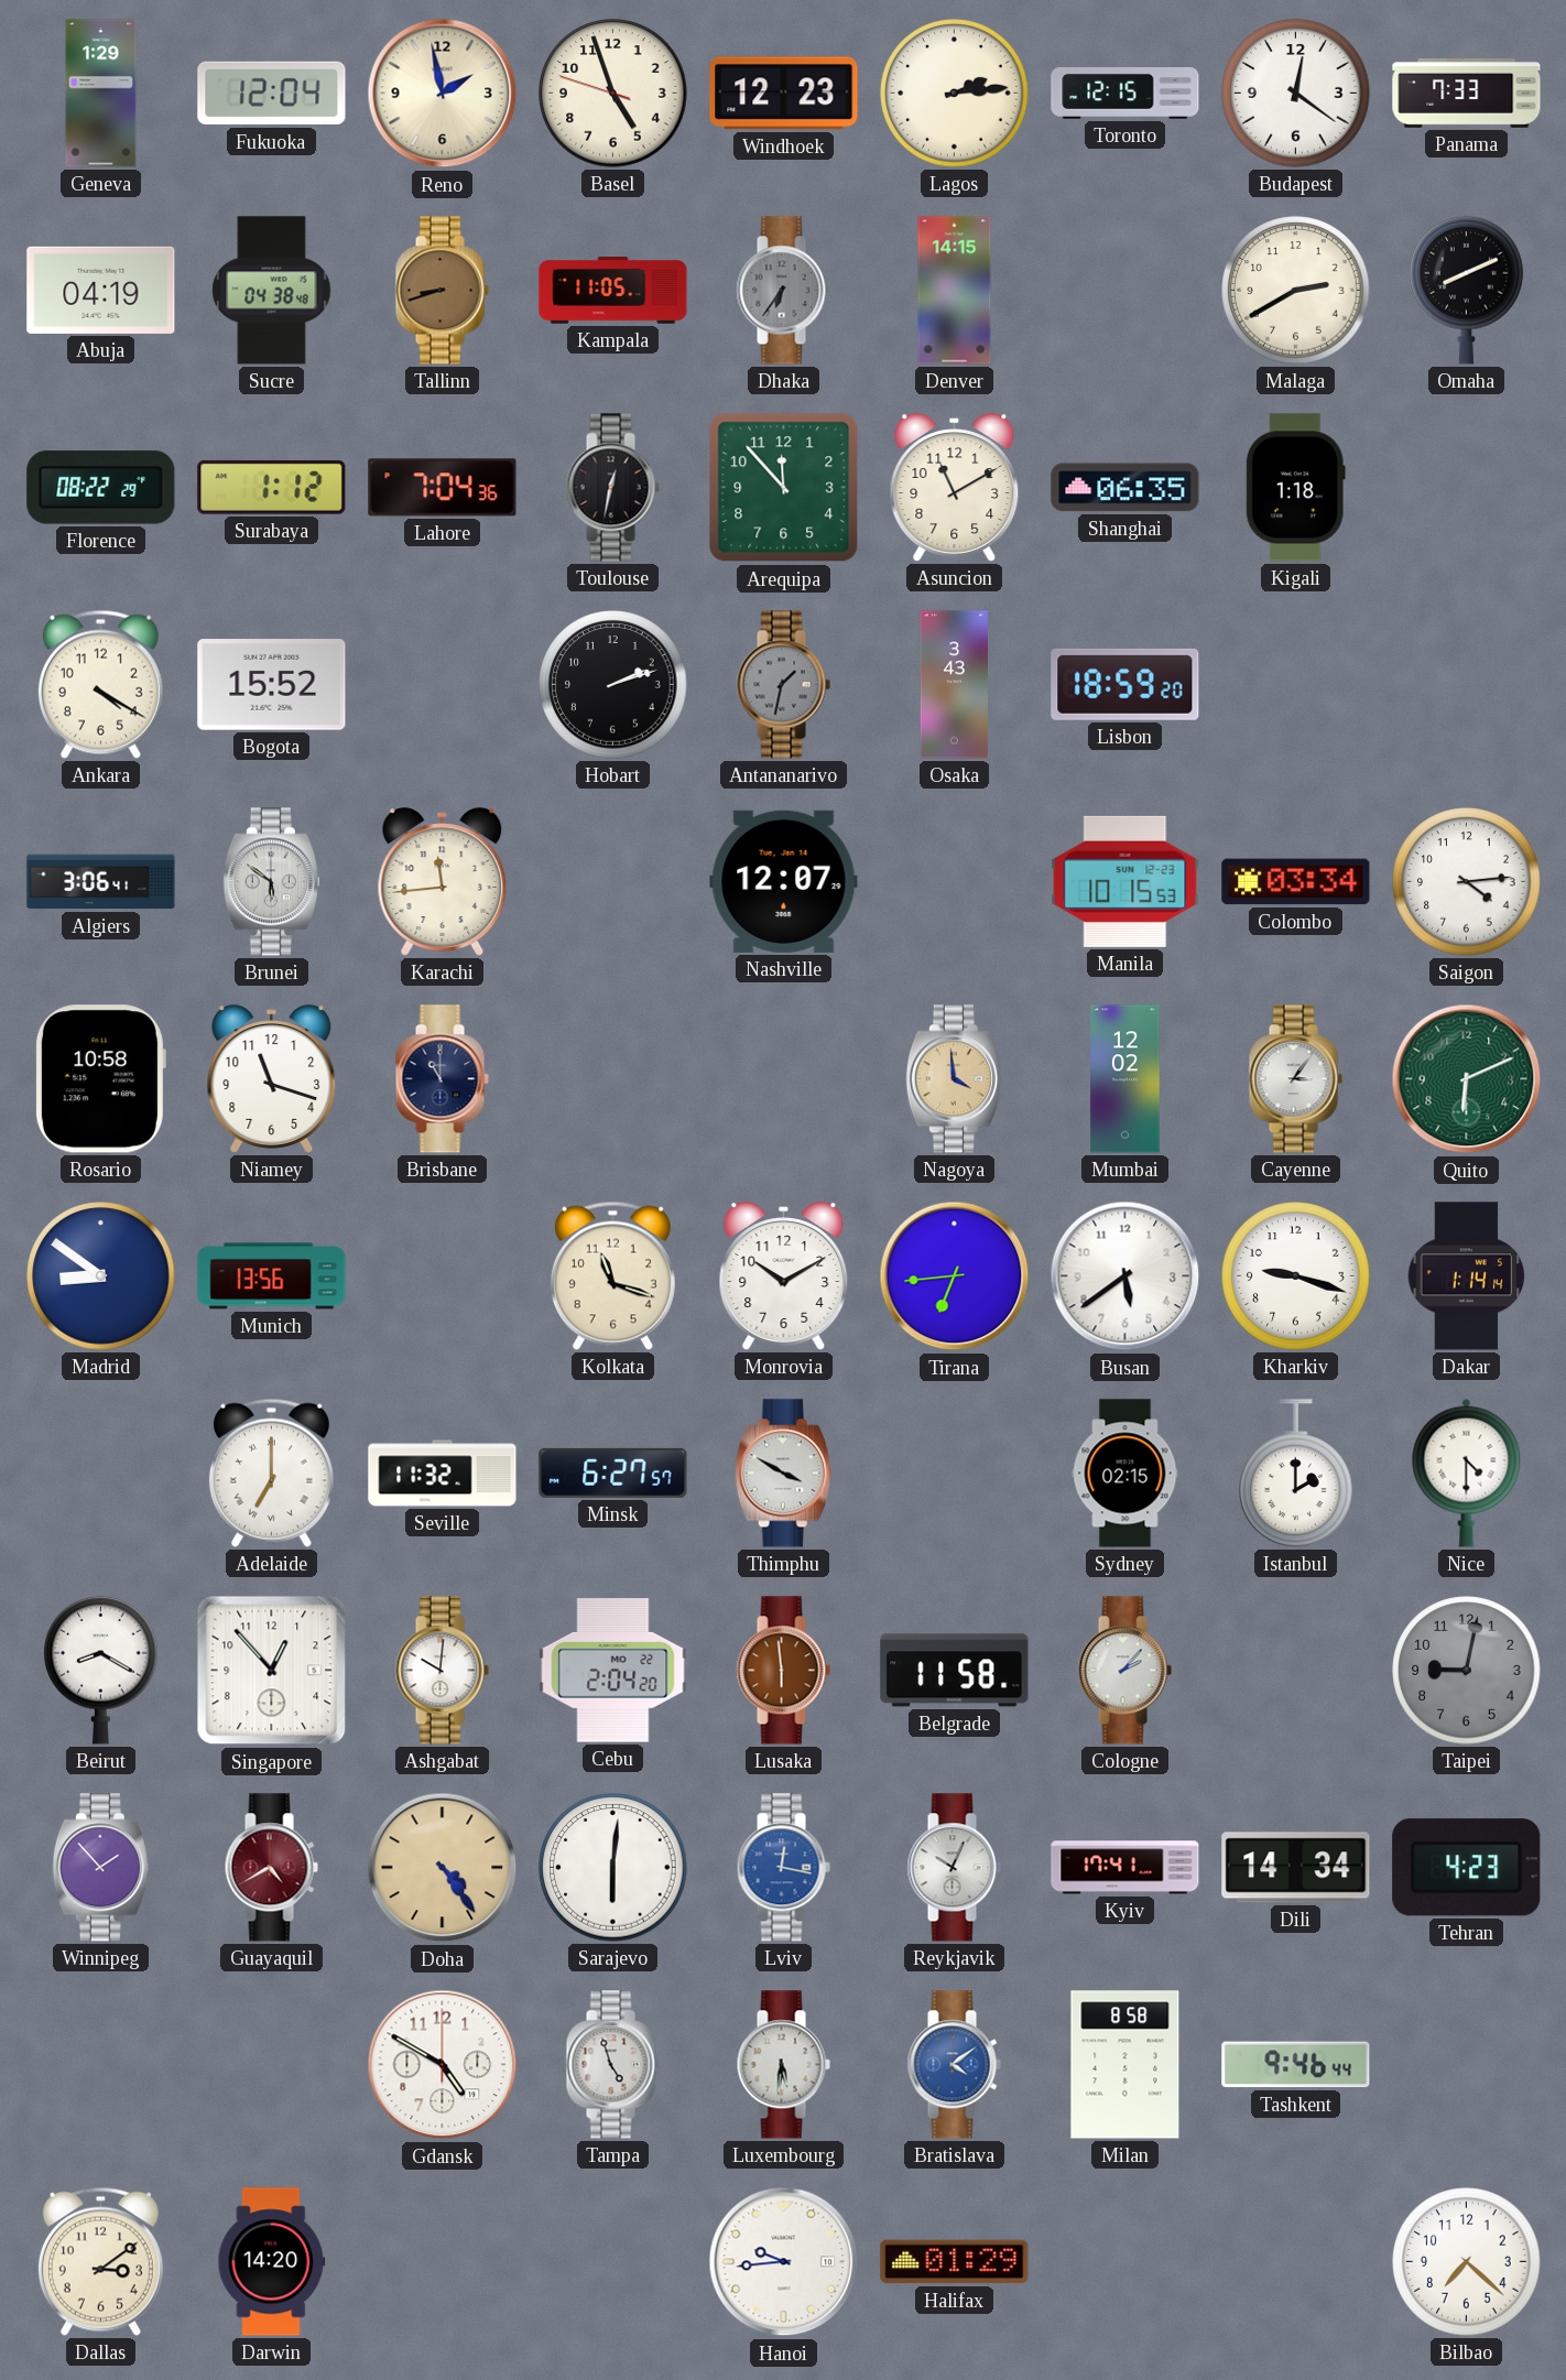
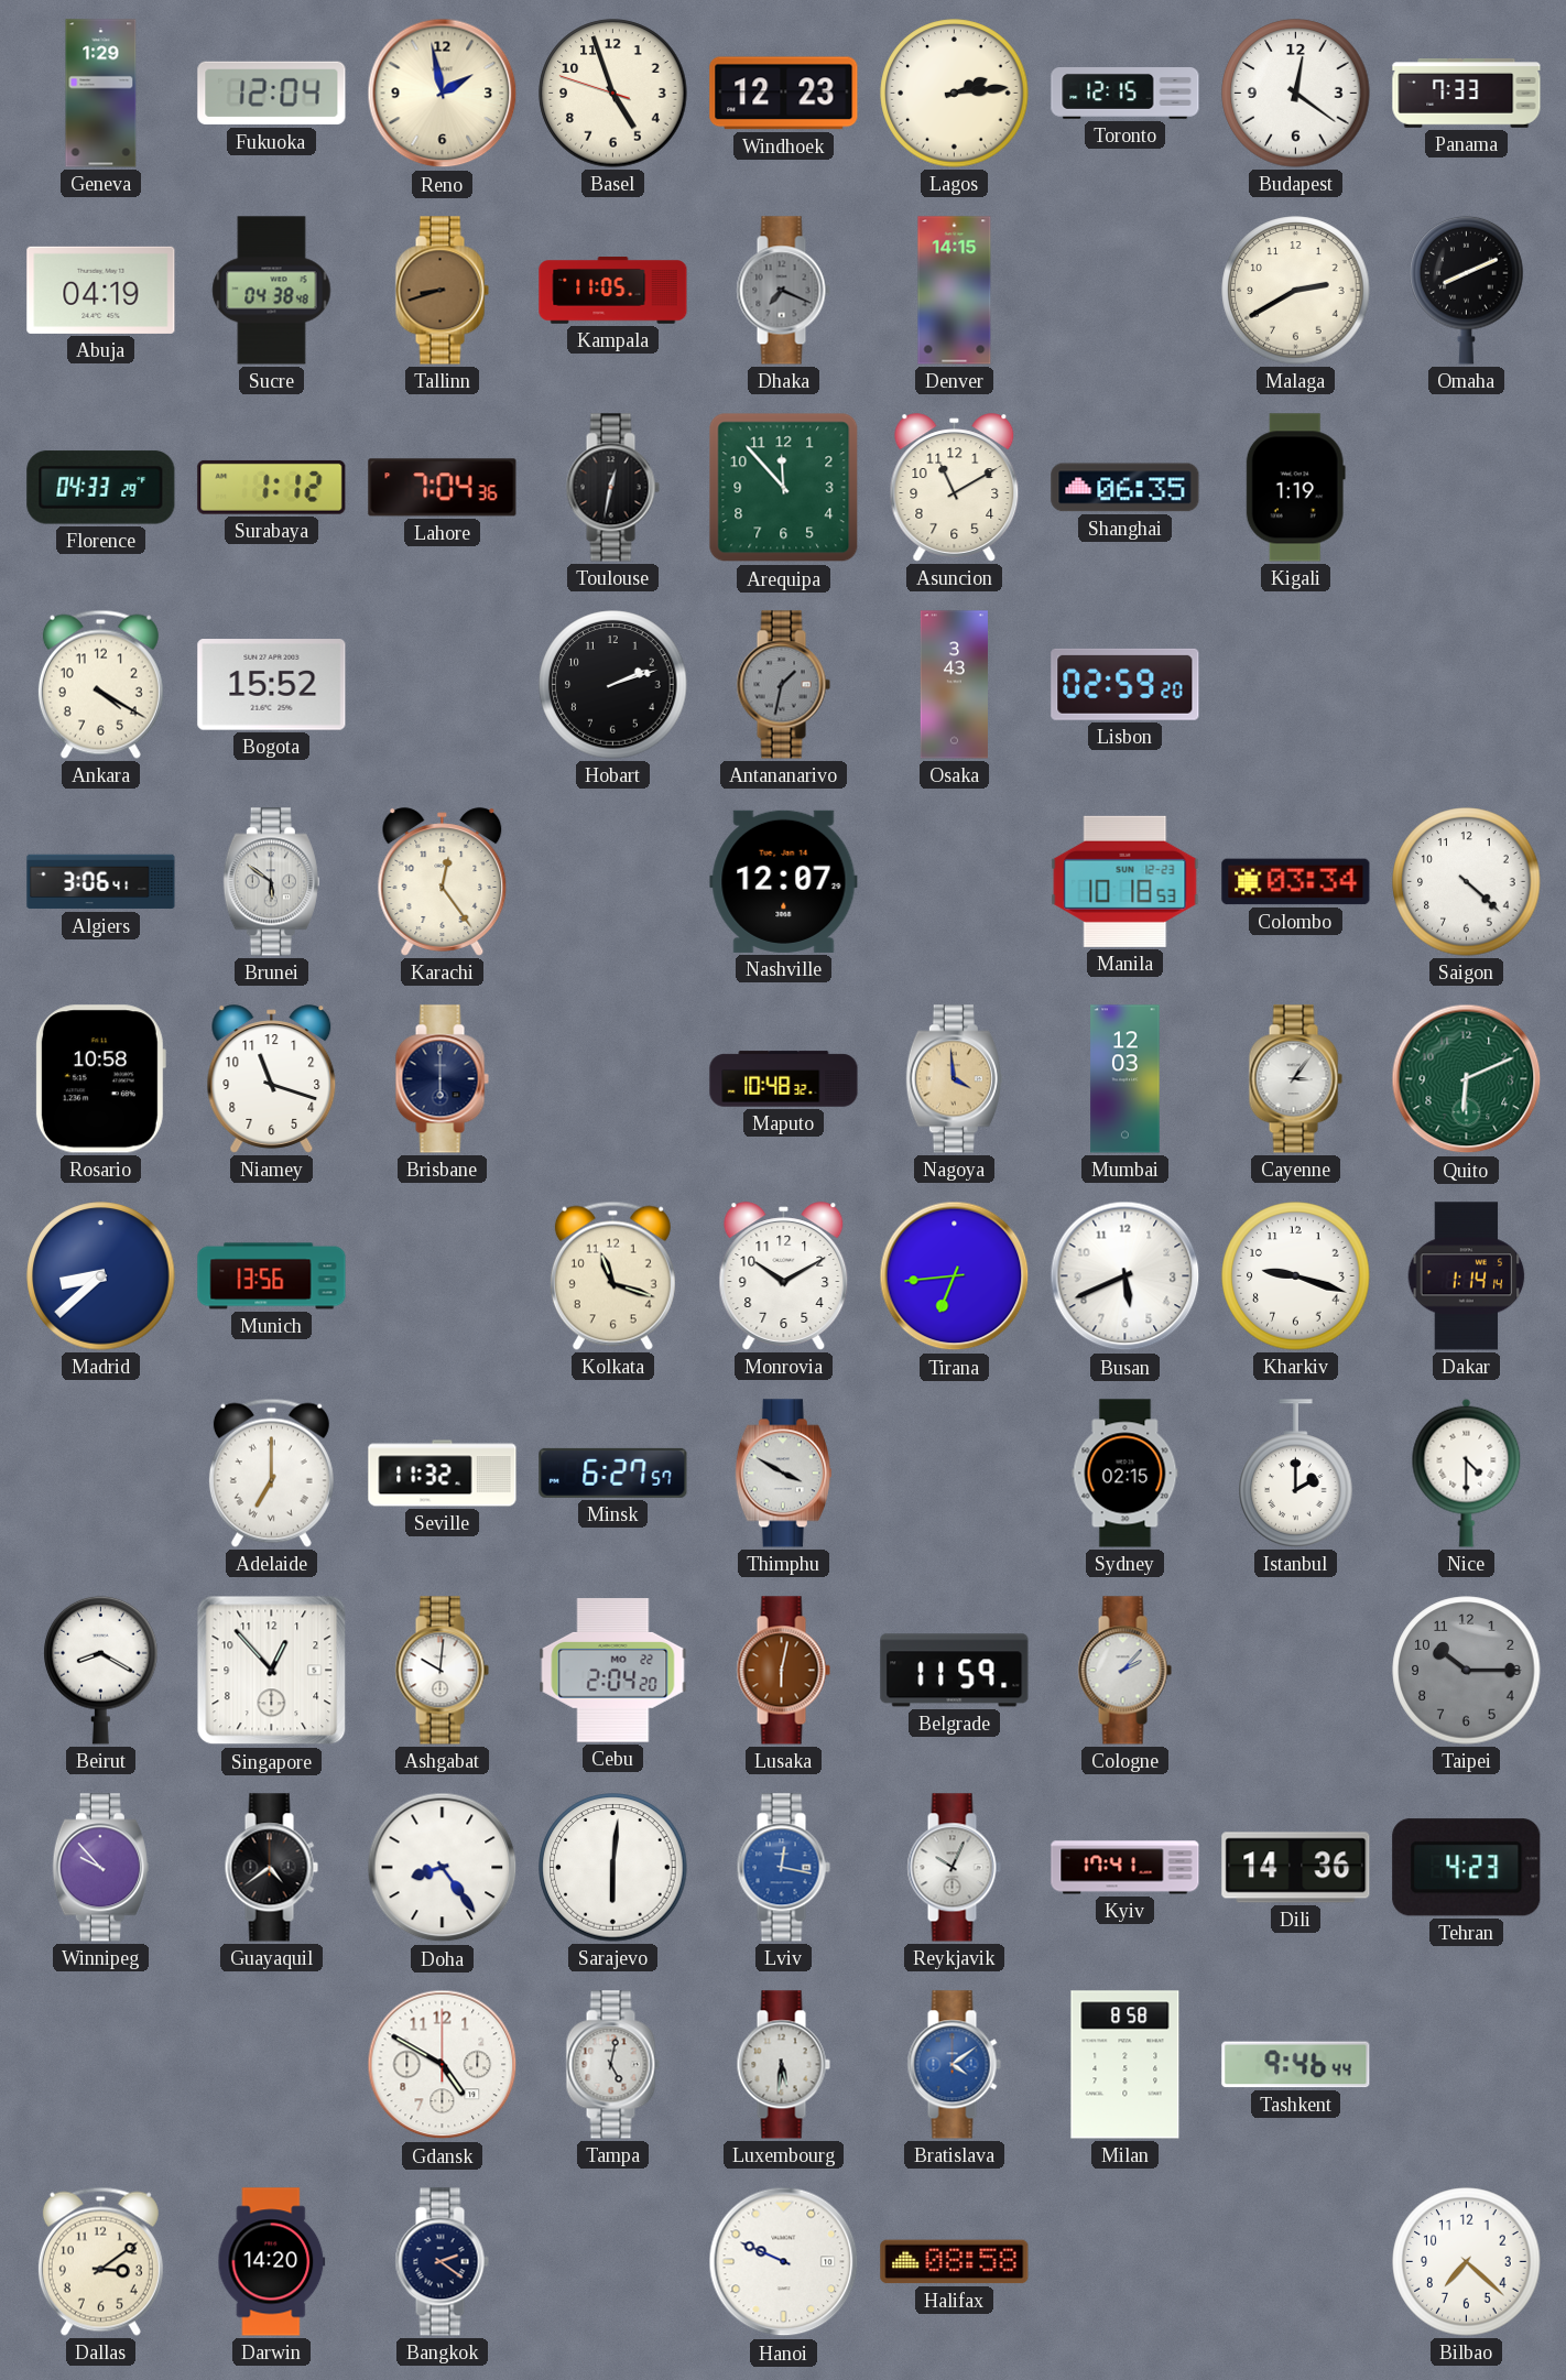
Dhaka: 6:36 -> 7:19
Florence: 08:22 -> 04:33
Kigali: 1:18 -> 1:19
Lisbon: 18:59 -> 02:59
Karachi: 11:44 -> 12:24
Manila: 10:15 -> 10:18
Saigon: 4:14 -> 4:22
Brisbane: 11:00 -> 6:00
Maputo: none -> 10:48
Mumbai: 12:02 -> 12:03
Madrid: 8:51 -> 8:38
Busan: 5:39 -> 5:41
Lusaka: 5:59 -> 6:02
Belgrade: 11:58 -> 11:59
Taipei: 9:02 -> 10:15
Winnipeg: 1:53 -> 9:53
Guayaquil: 4:40 -> 4:39
Guayaquil dial: burgundy -> black
Doha: 4:24 -> 8:24
Doha dial: champagne -> white
Dili: 14:34 -> 14:36
Tampa: 4:57 -> 5:02
Bangkok: none -> 2:21
Hanoi: 9:44 -> 9:49
Halifax: 01:29 -> 08:58
